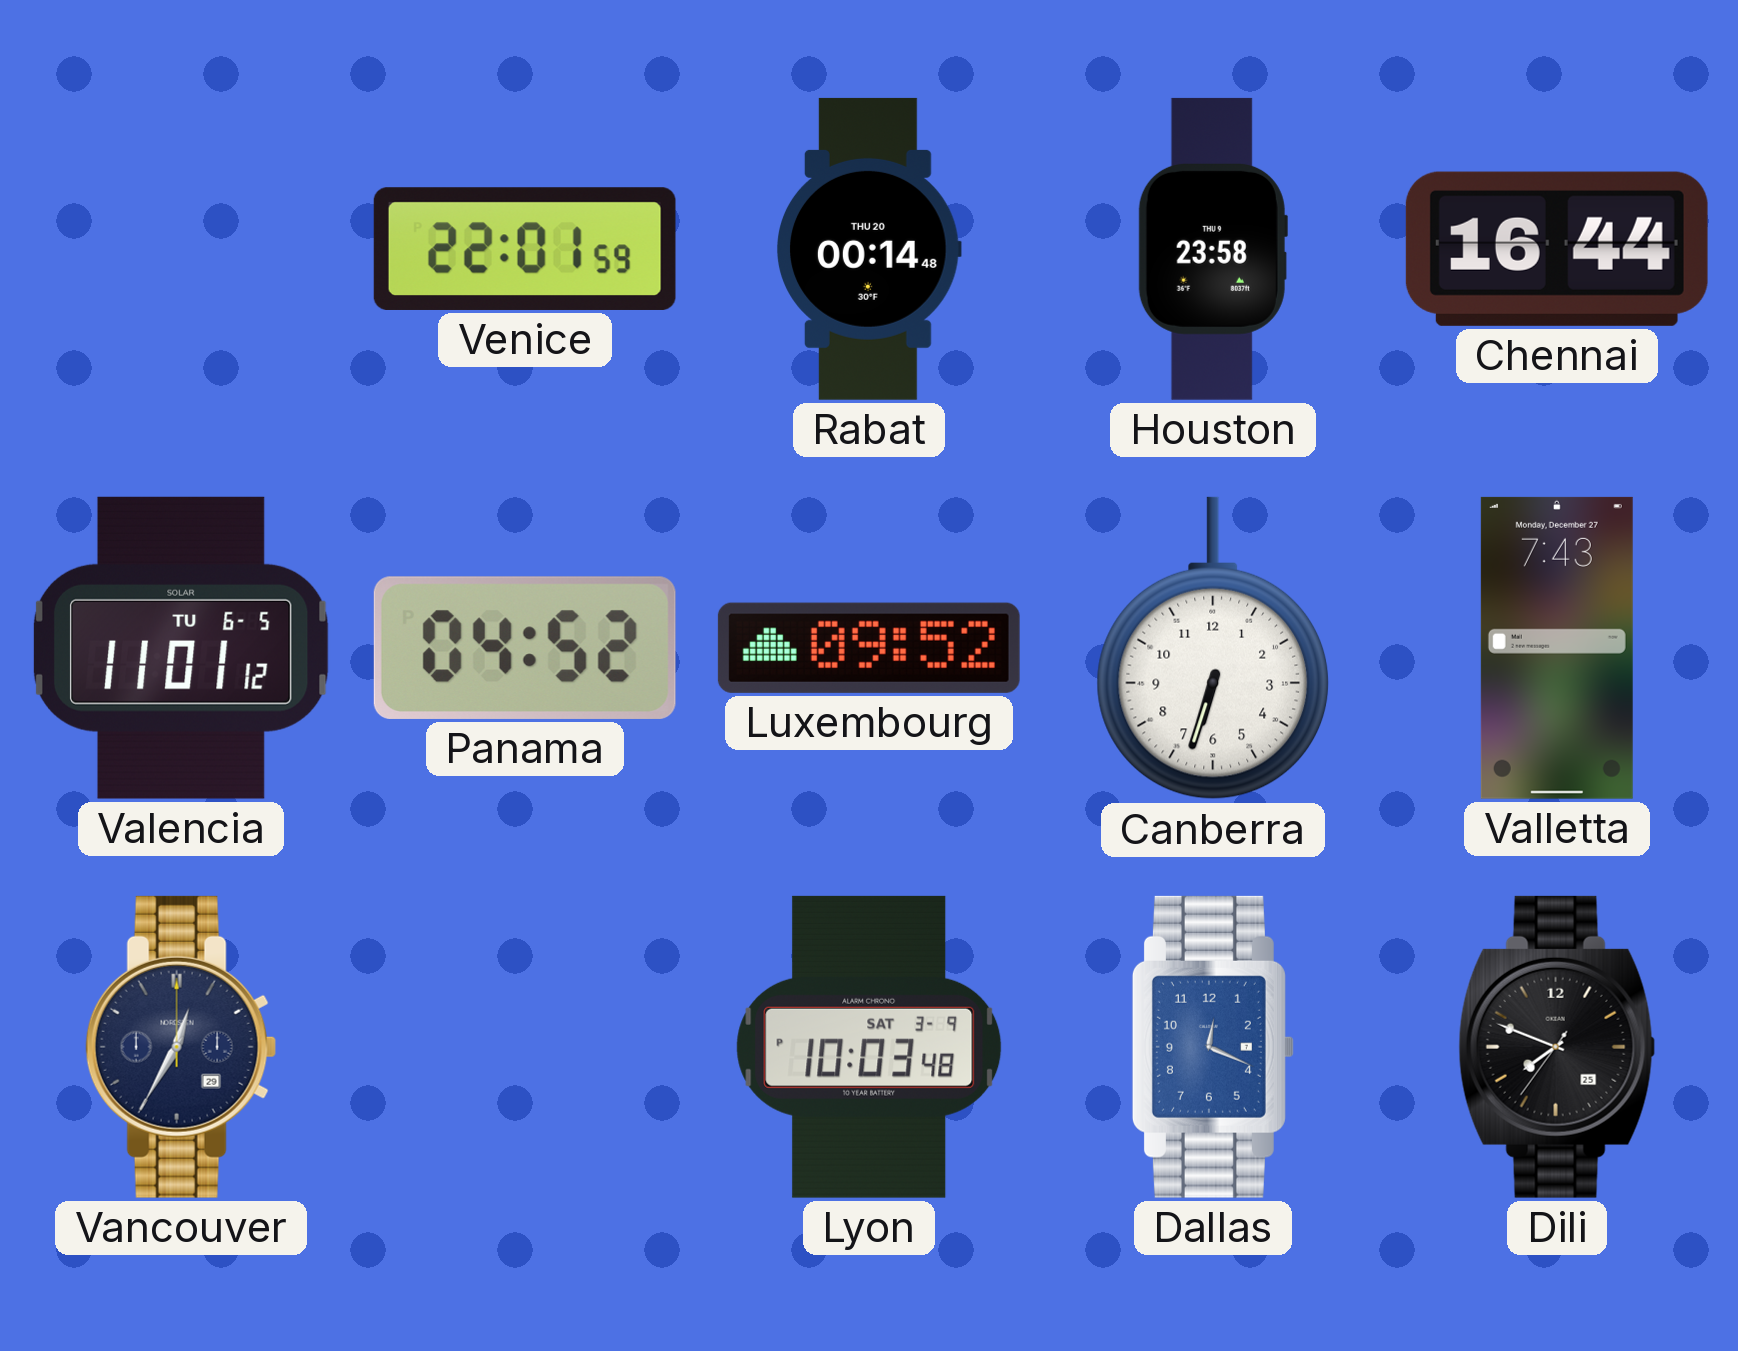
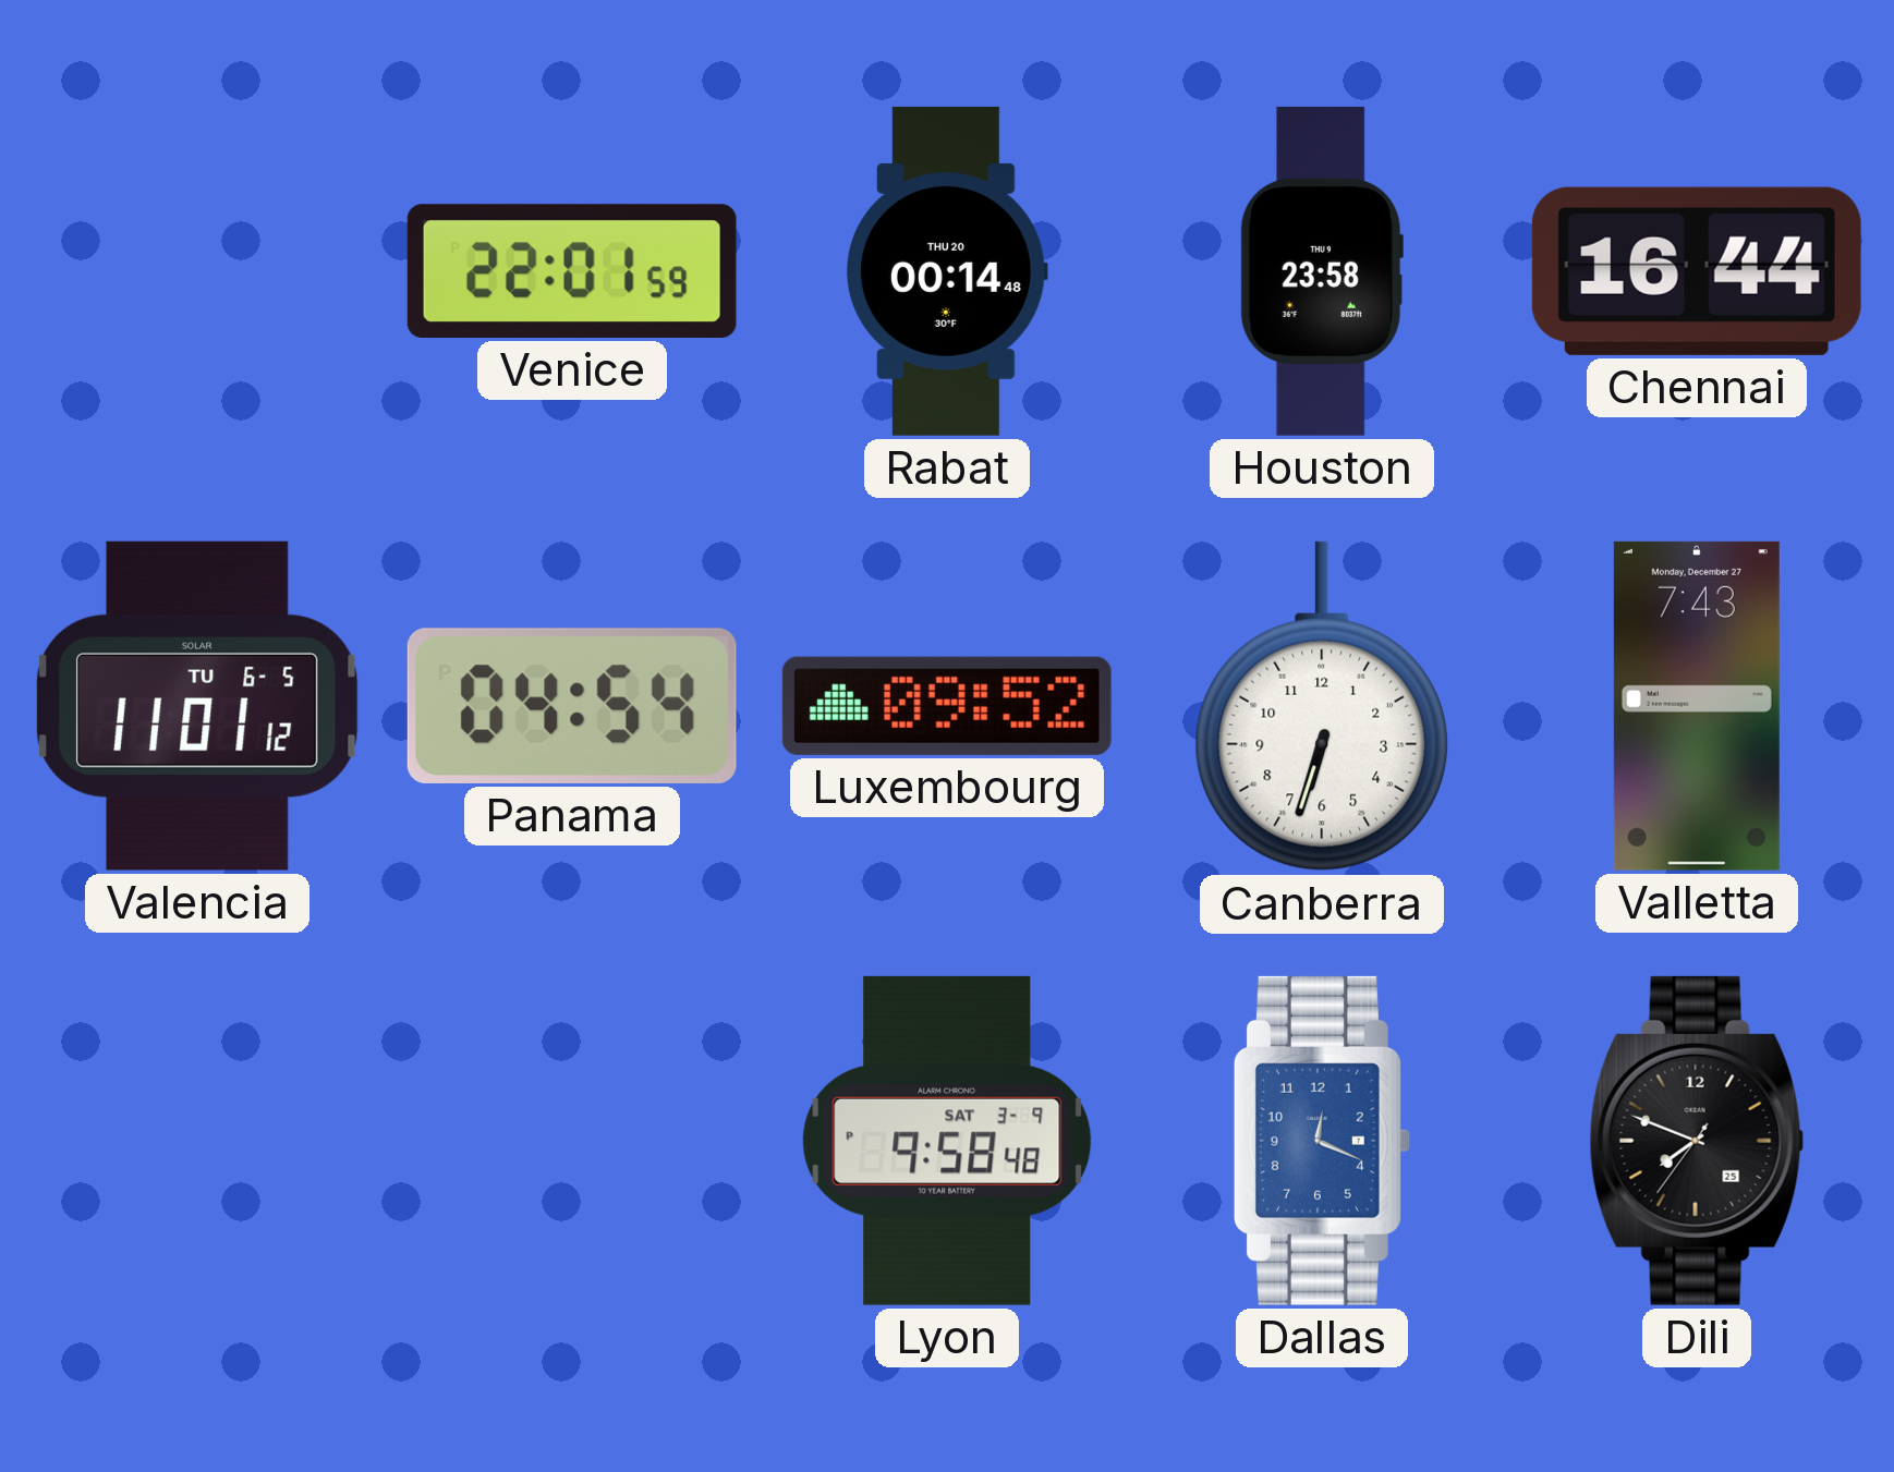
Panama: 04:52 -> 04:54
Vancouver: 12:35 -> none
Lyon: 10:03 -> 9:58
